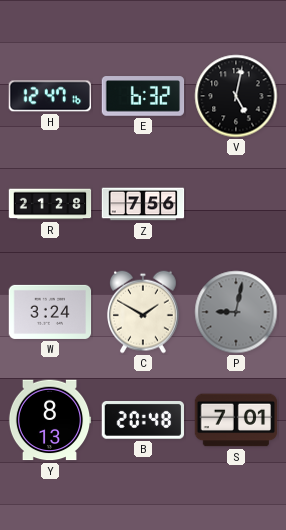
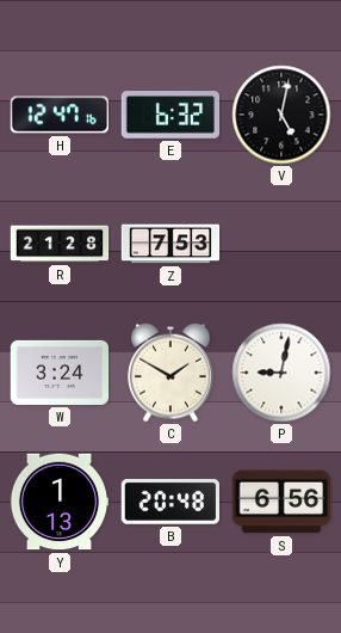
Z: 7:56 -> 7:53
P dial: grey -> white
Y: 8:13 -> 1:13
S: 7:01 -> 6:56
